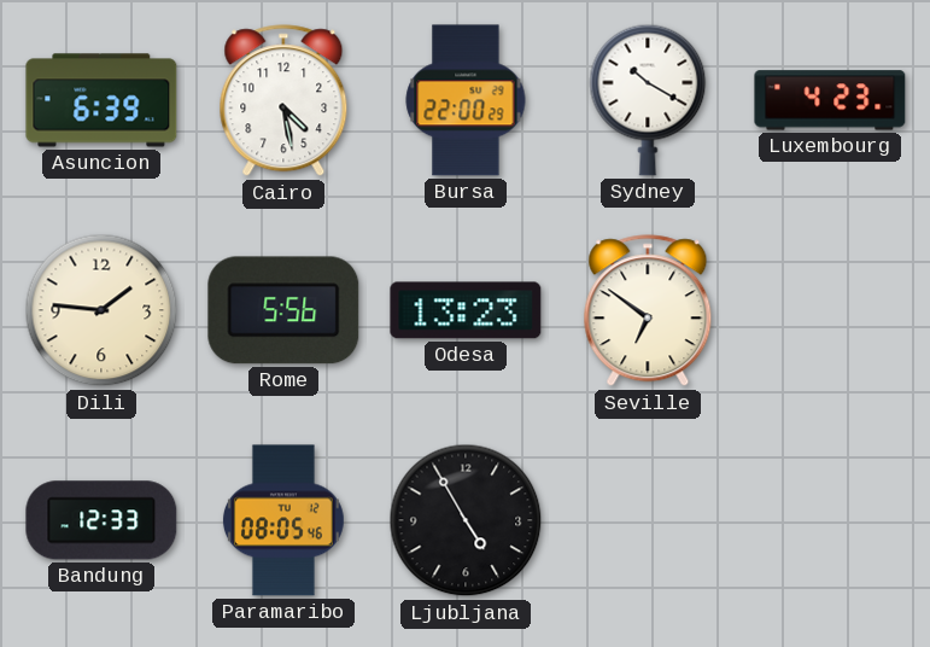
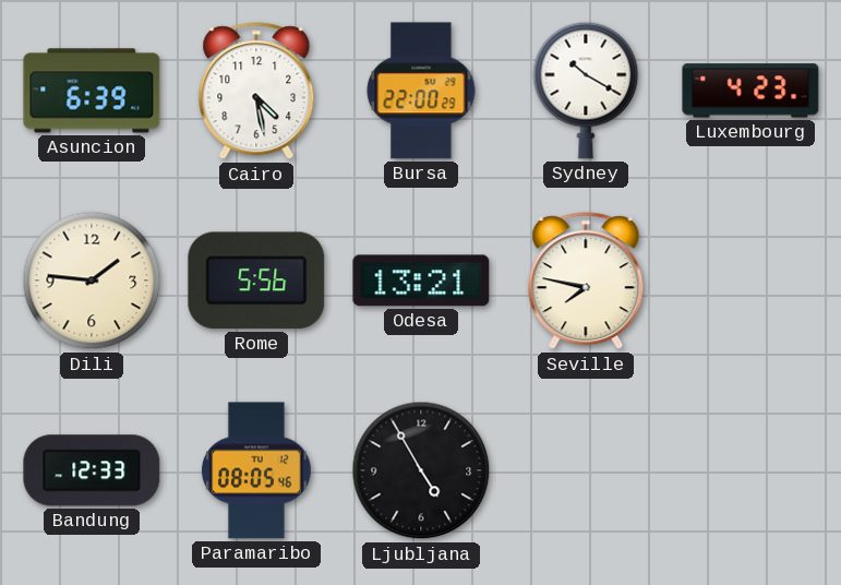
Odesa: 13:23 -> 13:21
Seville: 6:51 -> 7:47
